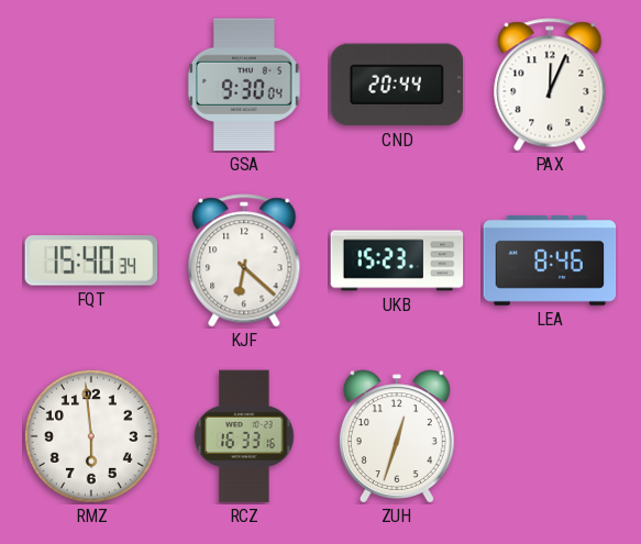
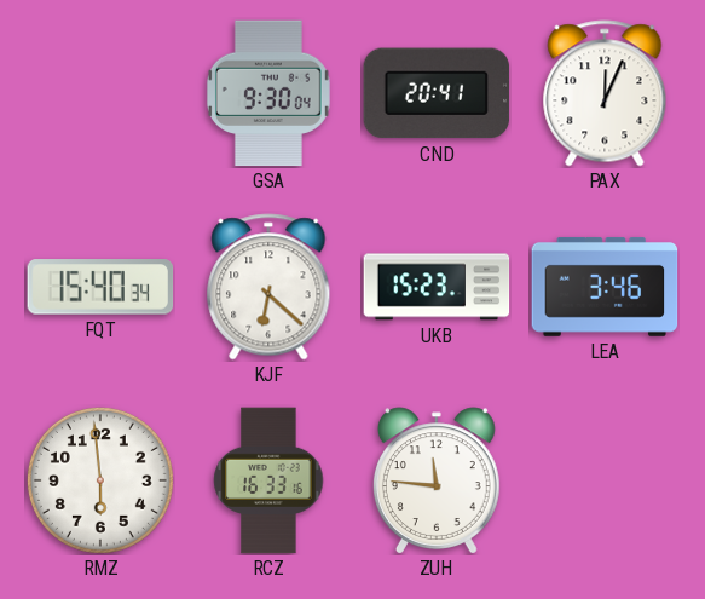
CND: 20:44 -> 20:41
LEA: 8:46 -> 3:46
ZUH: 12:33 -> 11:46
